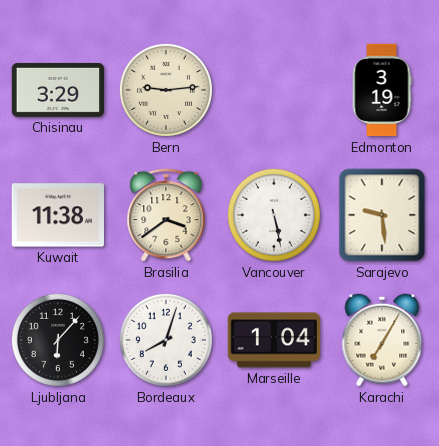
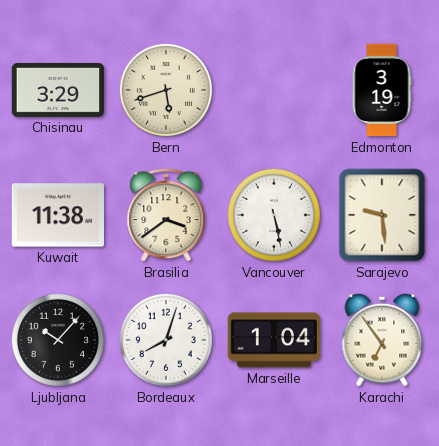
Bern: 9:14 -> 5:42
Ljubljana: 6:07 -> 10:07
Karachi: 7:05 -> 6:54
